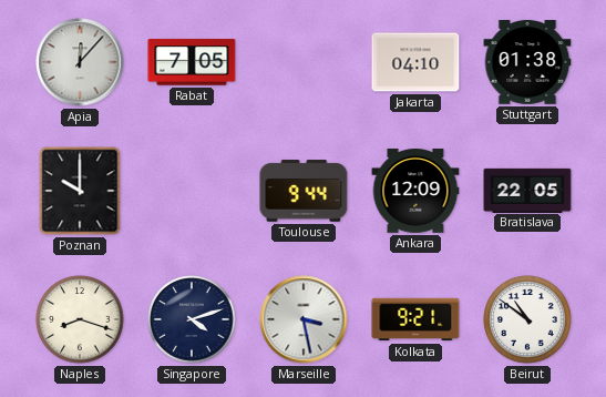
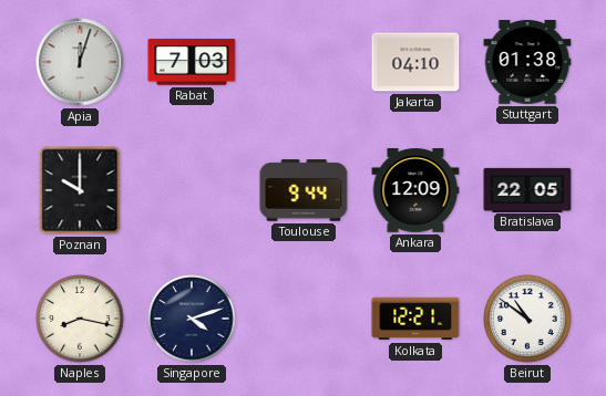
Apia: 12:07 -> 12:03
Rabat: 7:05 -> 7:03
Naples: 8:18 -> 8:17
Marseille: 3:28 -> none
Kolkata: 9:21 -> 12:21
